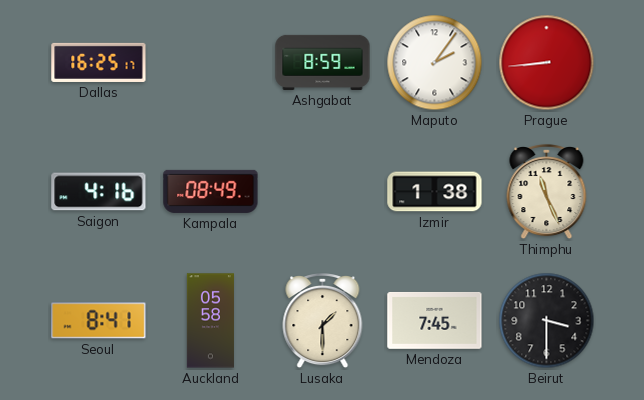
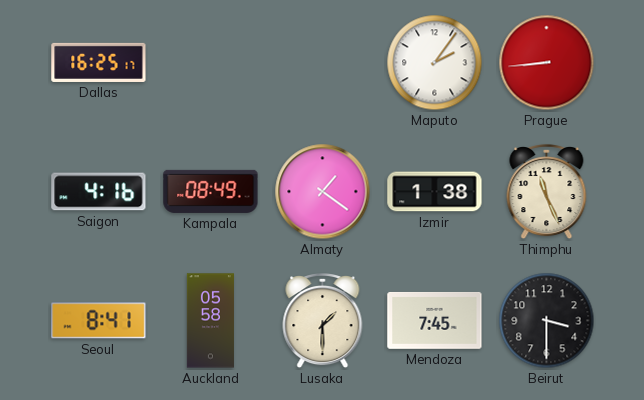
Ashgabat: 8:59 -> none
Almaty: none -> 1:21
